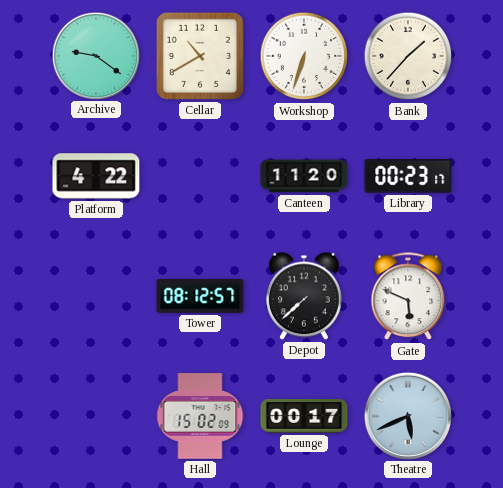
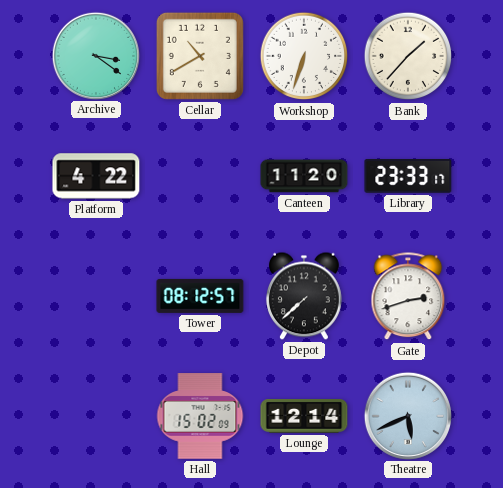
Archive: 9:21 -> 3:21
Library: 00:23 -> 23:33
Gate: 5:49 -> 2:42
Lounge: 00:17 -> 12:14
